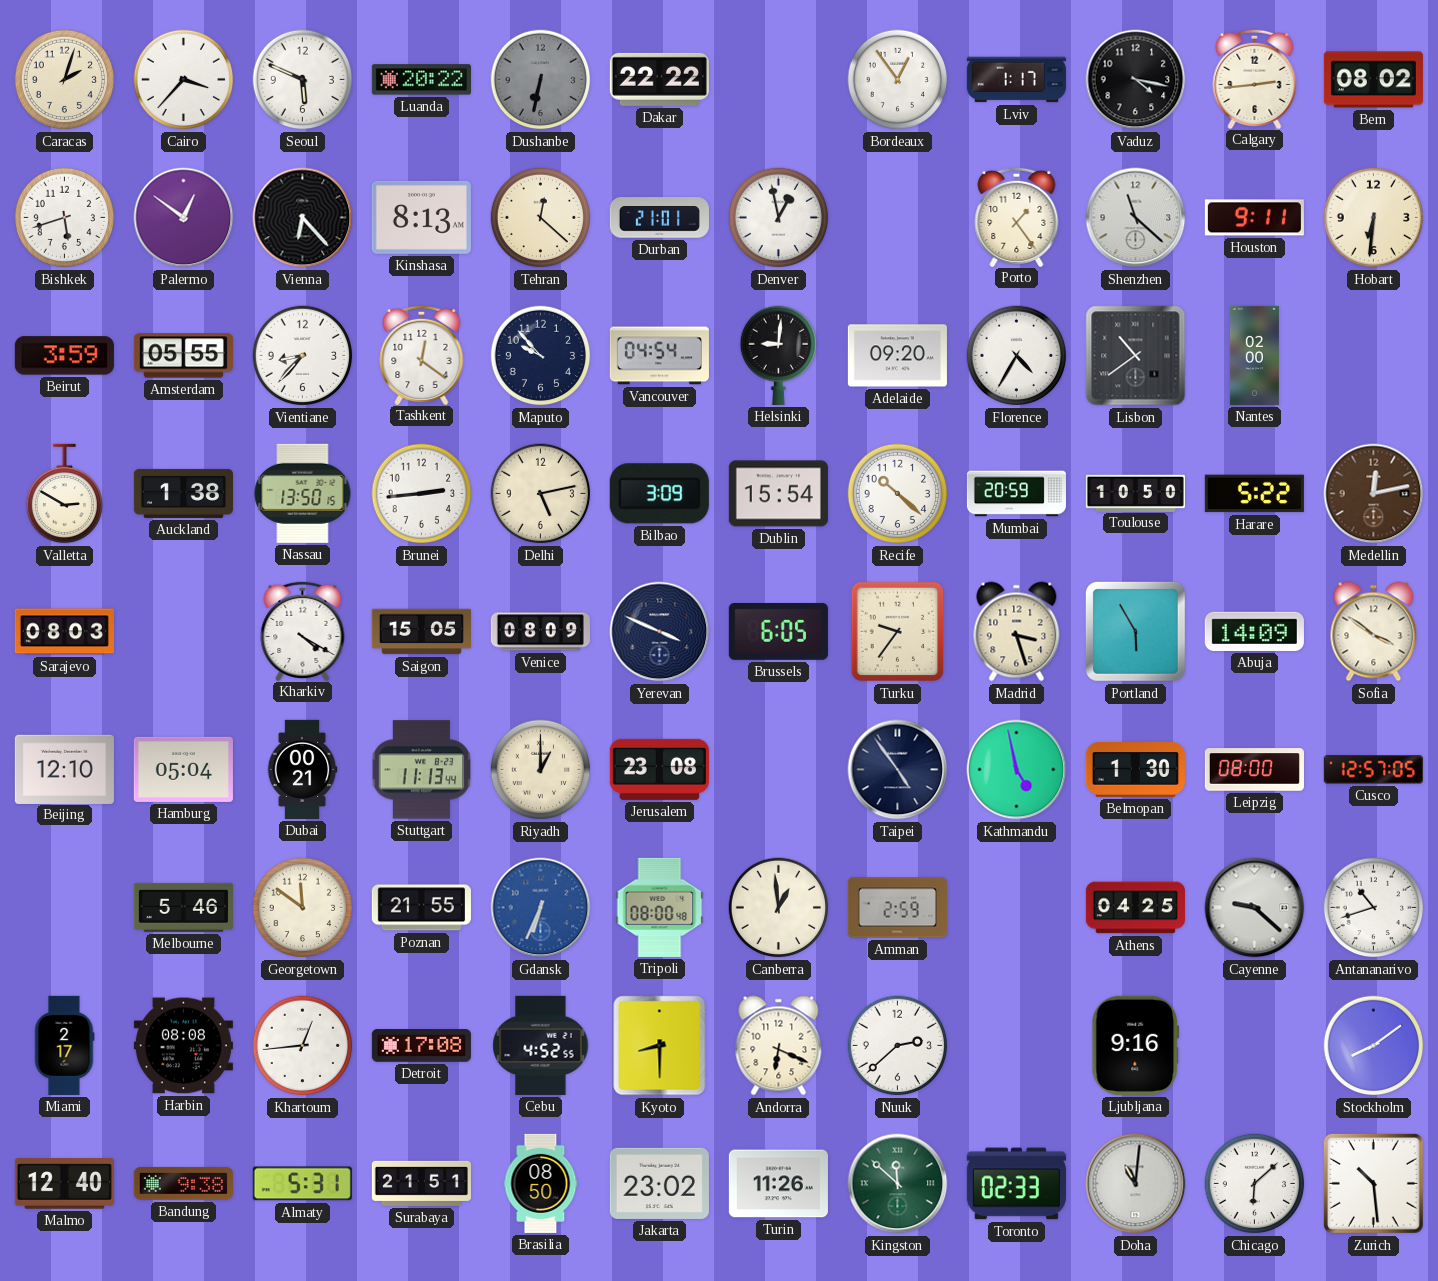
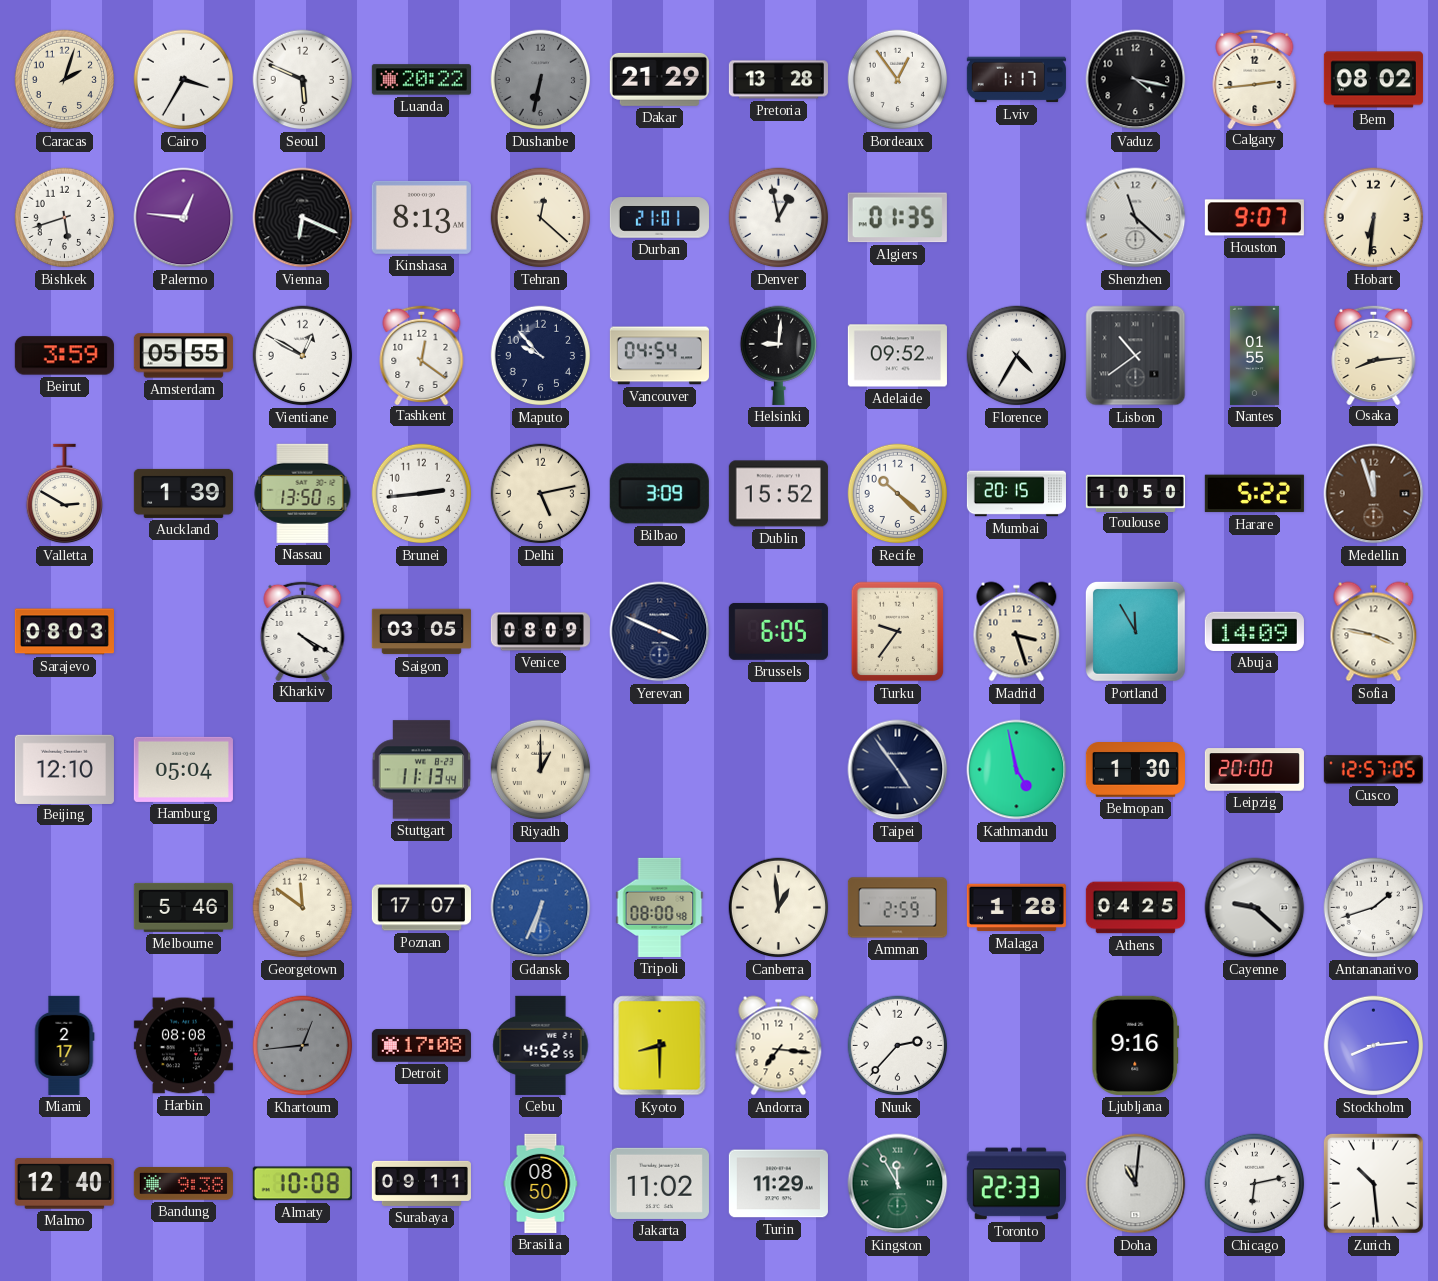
Cairo: 3:37 -> 3:35
Dakar: 22:22 -> 21:29
Pretoria: none -> 13:28
Palermo: 12:51 -> 12:46
Vienna: 6:23 -> 6:19
Algiers: none -> 01:35
Porto: 1:24 -> none
Houston: 9:11 -> 9:07
Vientiane: 8:37 -> 12:50
Adelaide: 09:20 -> 09:52
Nantes: 02:00 -> 01:55
Osaka: none -> 8:14
Auckland: 1:38 -> 1:39
Dublin: 15:54 -> 15:52
Mumbai: 20:59 -> 20:15
Medellin: 12:13 -> 11:57
Saigon: 15:05 -> 03:05
Portland: 5:55 -> 11:55
Sofia: 3:51 -> 3:47
Dubai: 00:21 -> none
Jerusalem: 23:08 -> none
Leipzig: 08:00 -> 20:00
Poznan: 21:55 -> 17:07
Malaga: none -> 1:28
Antananarivo: 10:42 -> 1:42
Khartoum dial: white -> grey
Andorra: 6:19 -> 7:16
Nuuk: 2:38 -> 2:37
Stockholm: 8:09 -> 8:14
Almaty: 5:31 -> 10:08
Surabaya: 21:51 -> 09:11
Jakarta: 23:02 -> 11:02
Turin: 11:26 -> 11:29
Kingston: 11:52 -> 11:55
Toronto: 02:33 -> 22:33
Chicago: 6:08 -> 6:13
